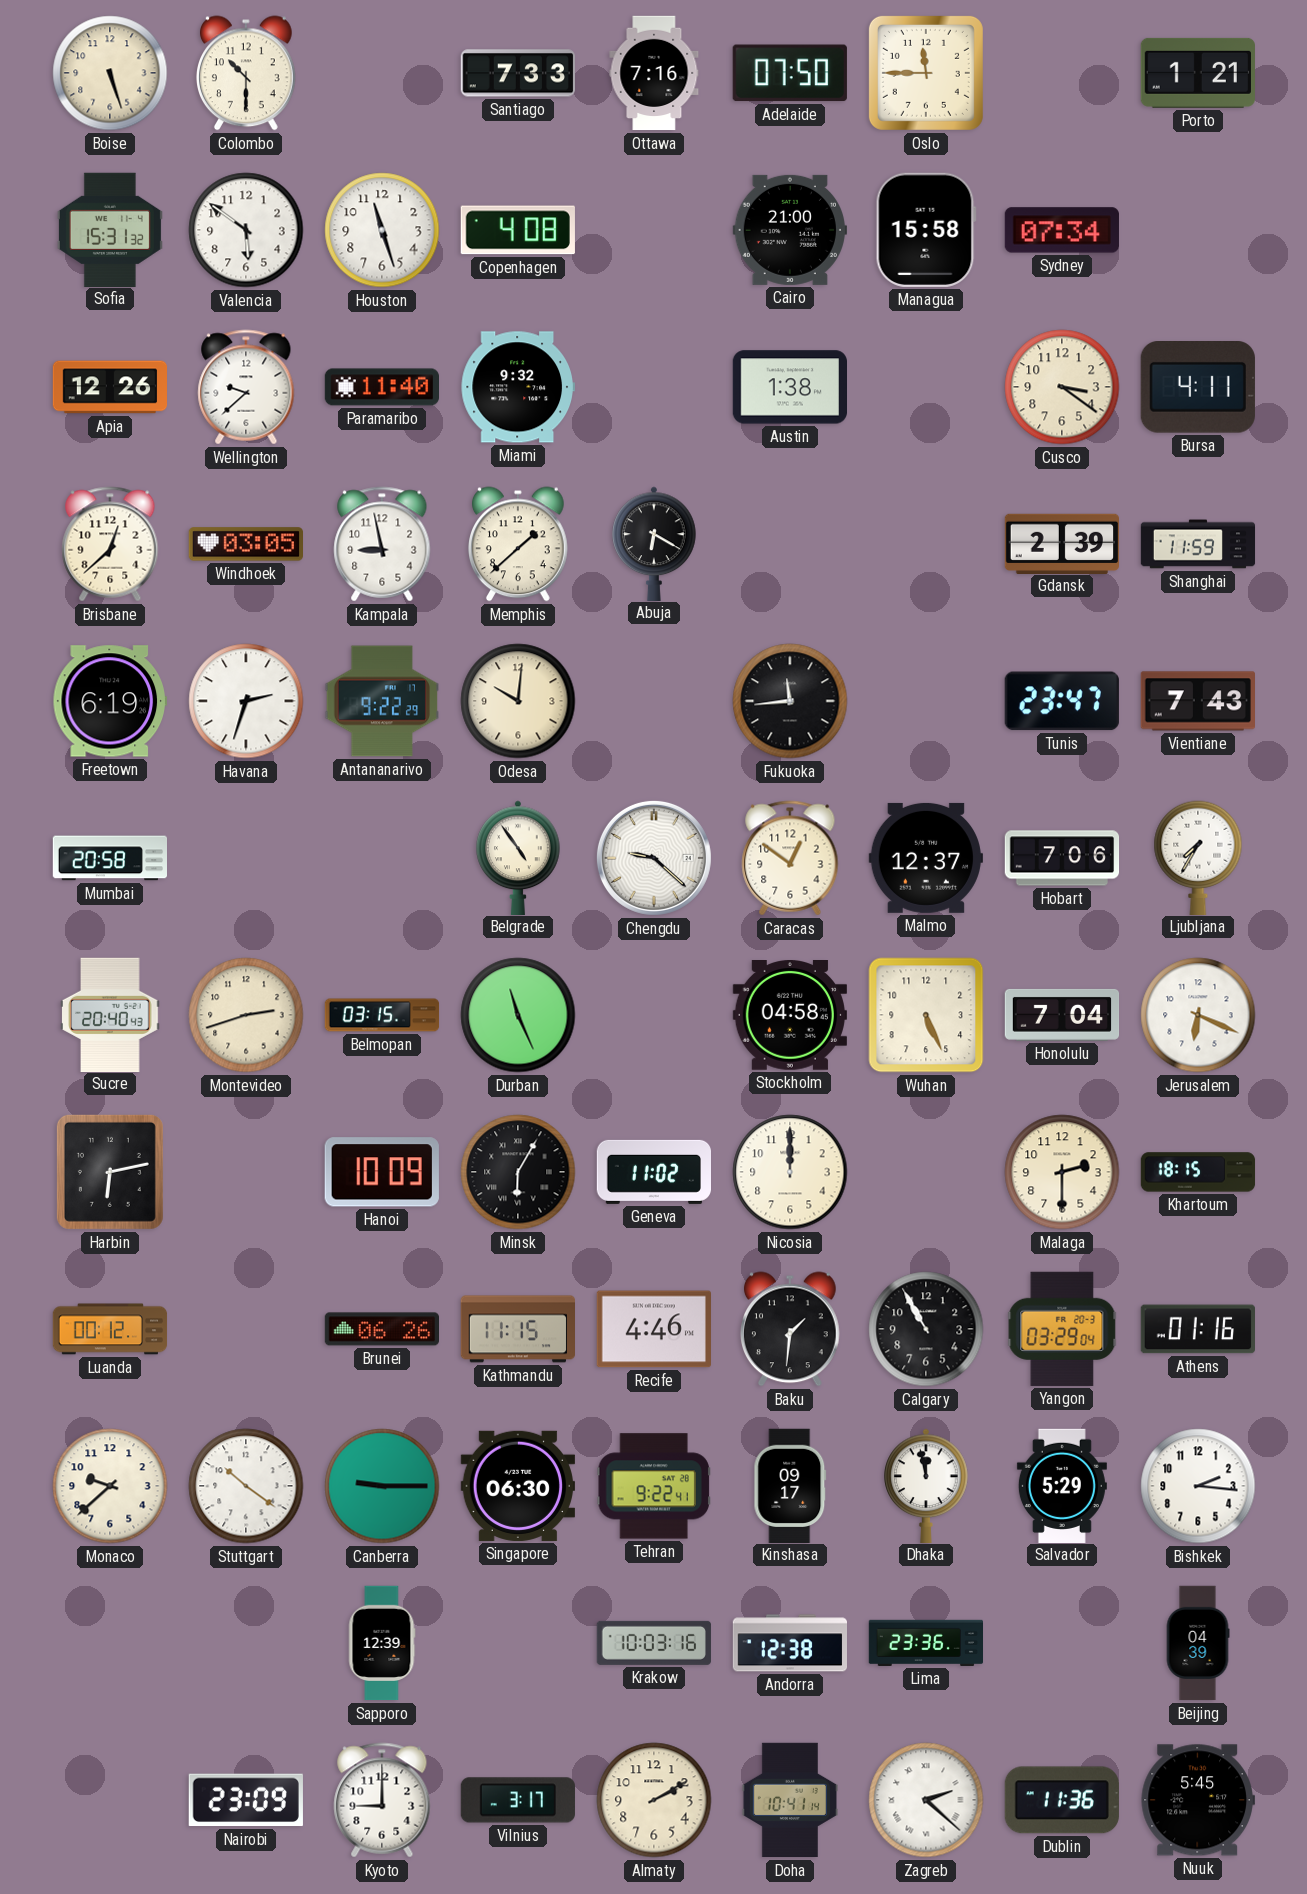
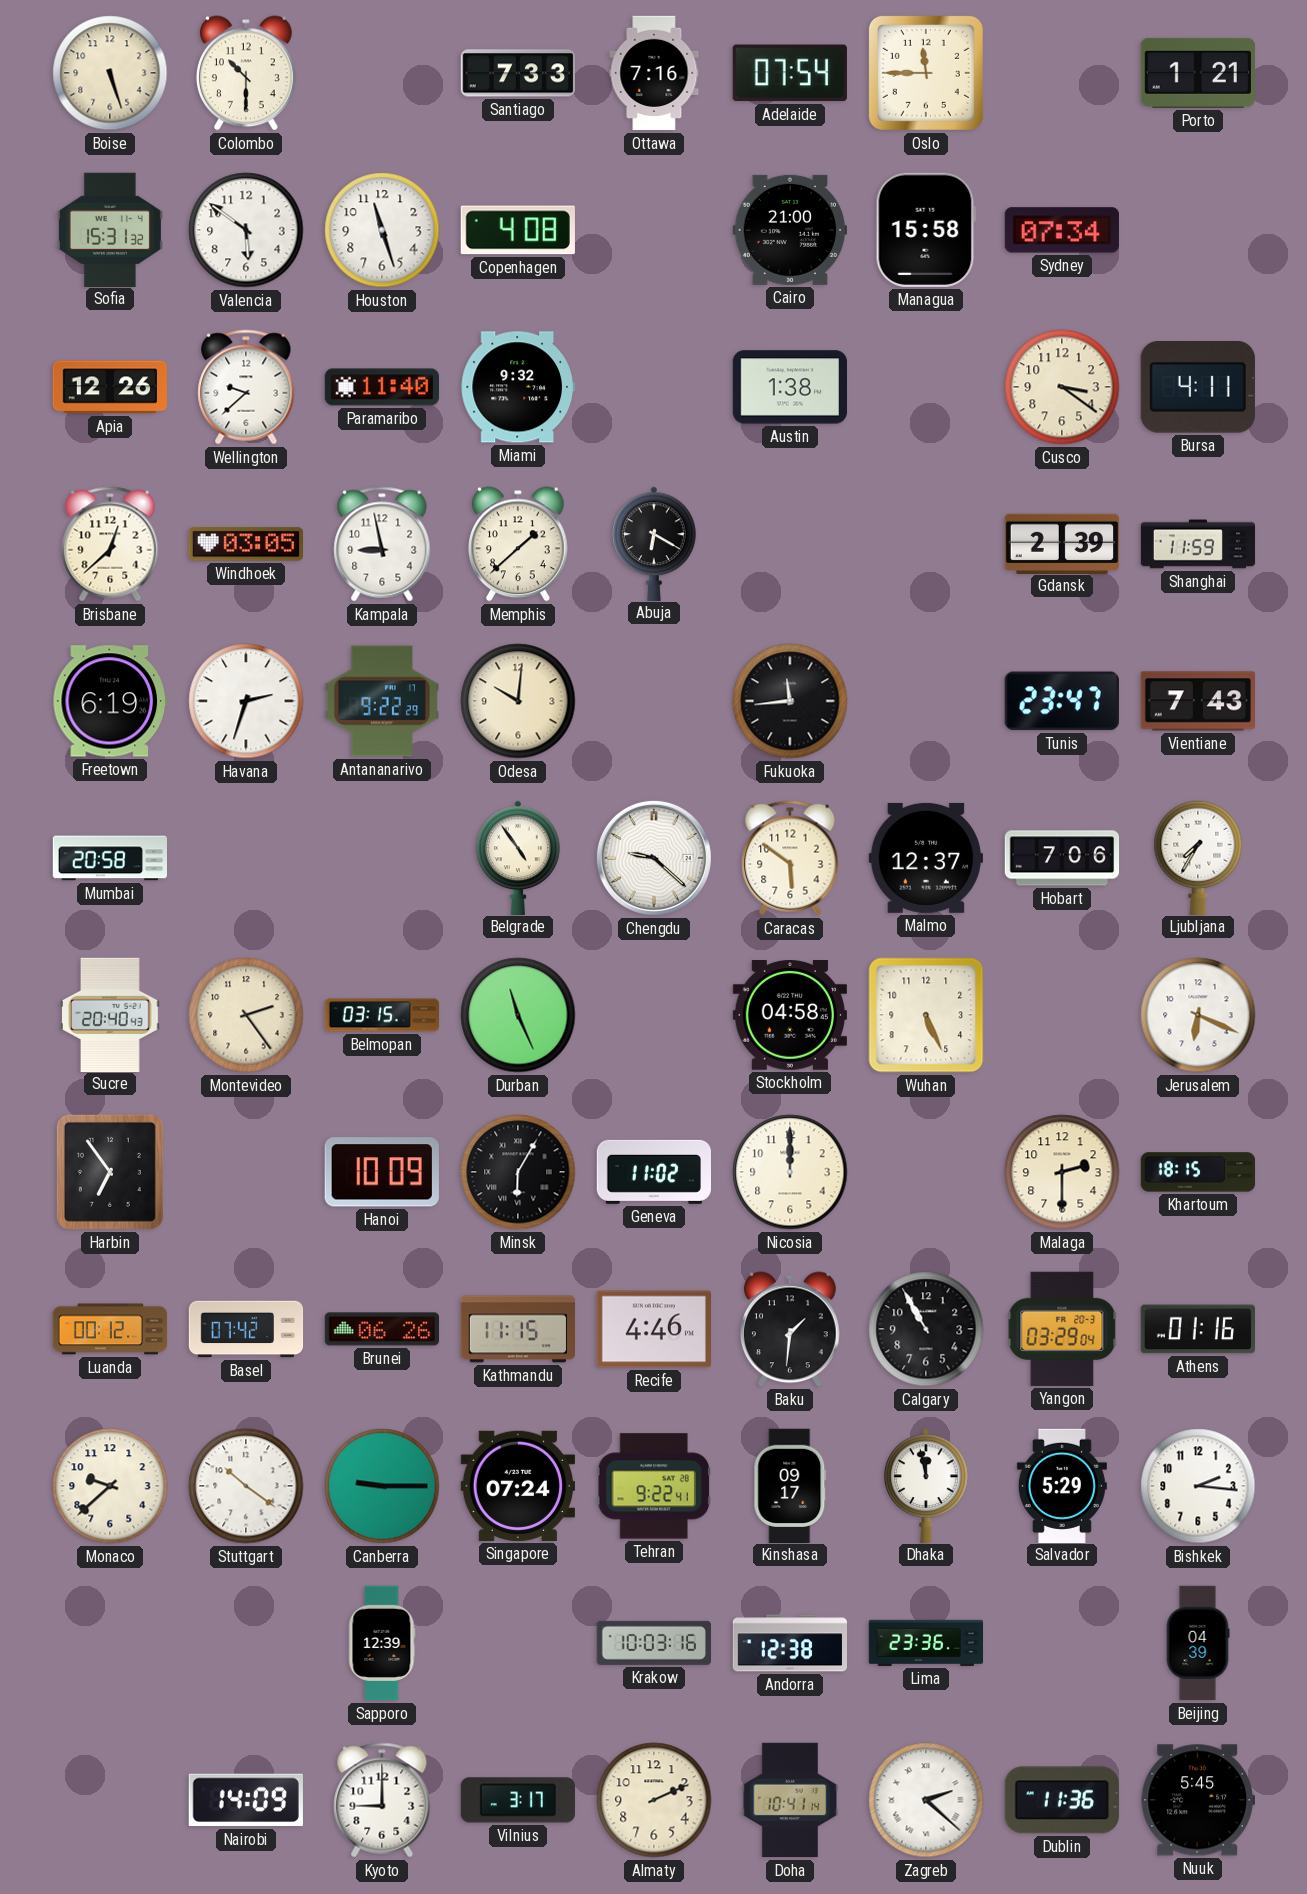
Adelaide: 07:50 -> 07:54
Caracas: 12:51 -> 5:51
Montevideo: 2:42 -> 2:24
Honolulu: 7:04 -> none
Harbin: 6:13 -> 6:54
Basel: none -> 07:42
Singapore: 06:30 -> 07:24
Nairobi: 23:09 -> 14:09
Almaty: 2:10 -> 2:11
